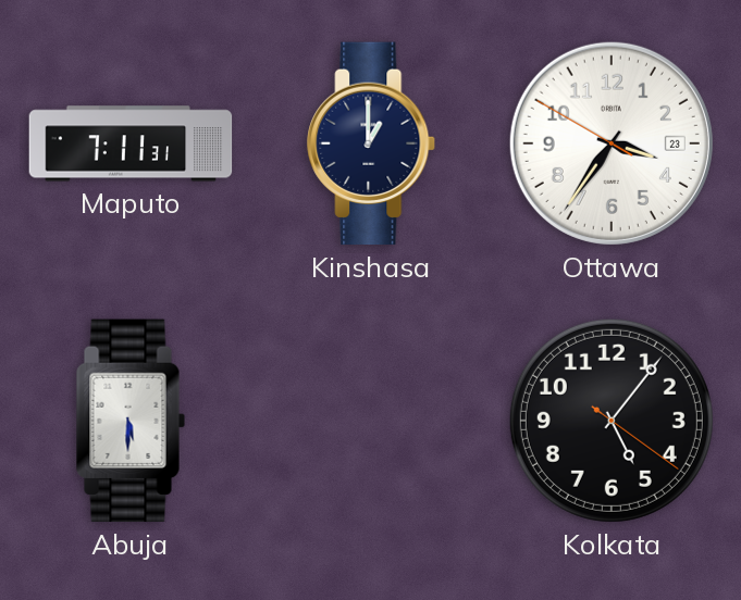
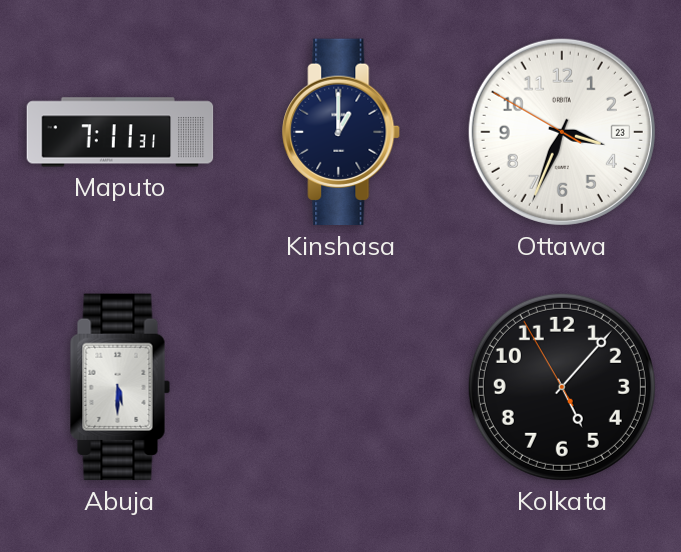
Ottawa: 3:35 -> 3:33
Kolkata: 5:06:21 -> 5:06:55
